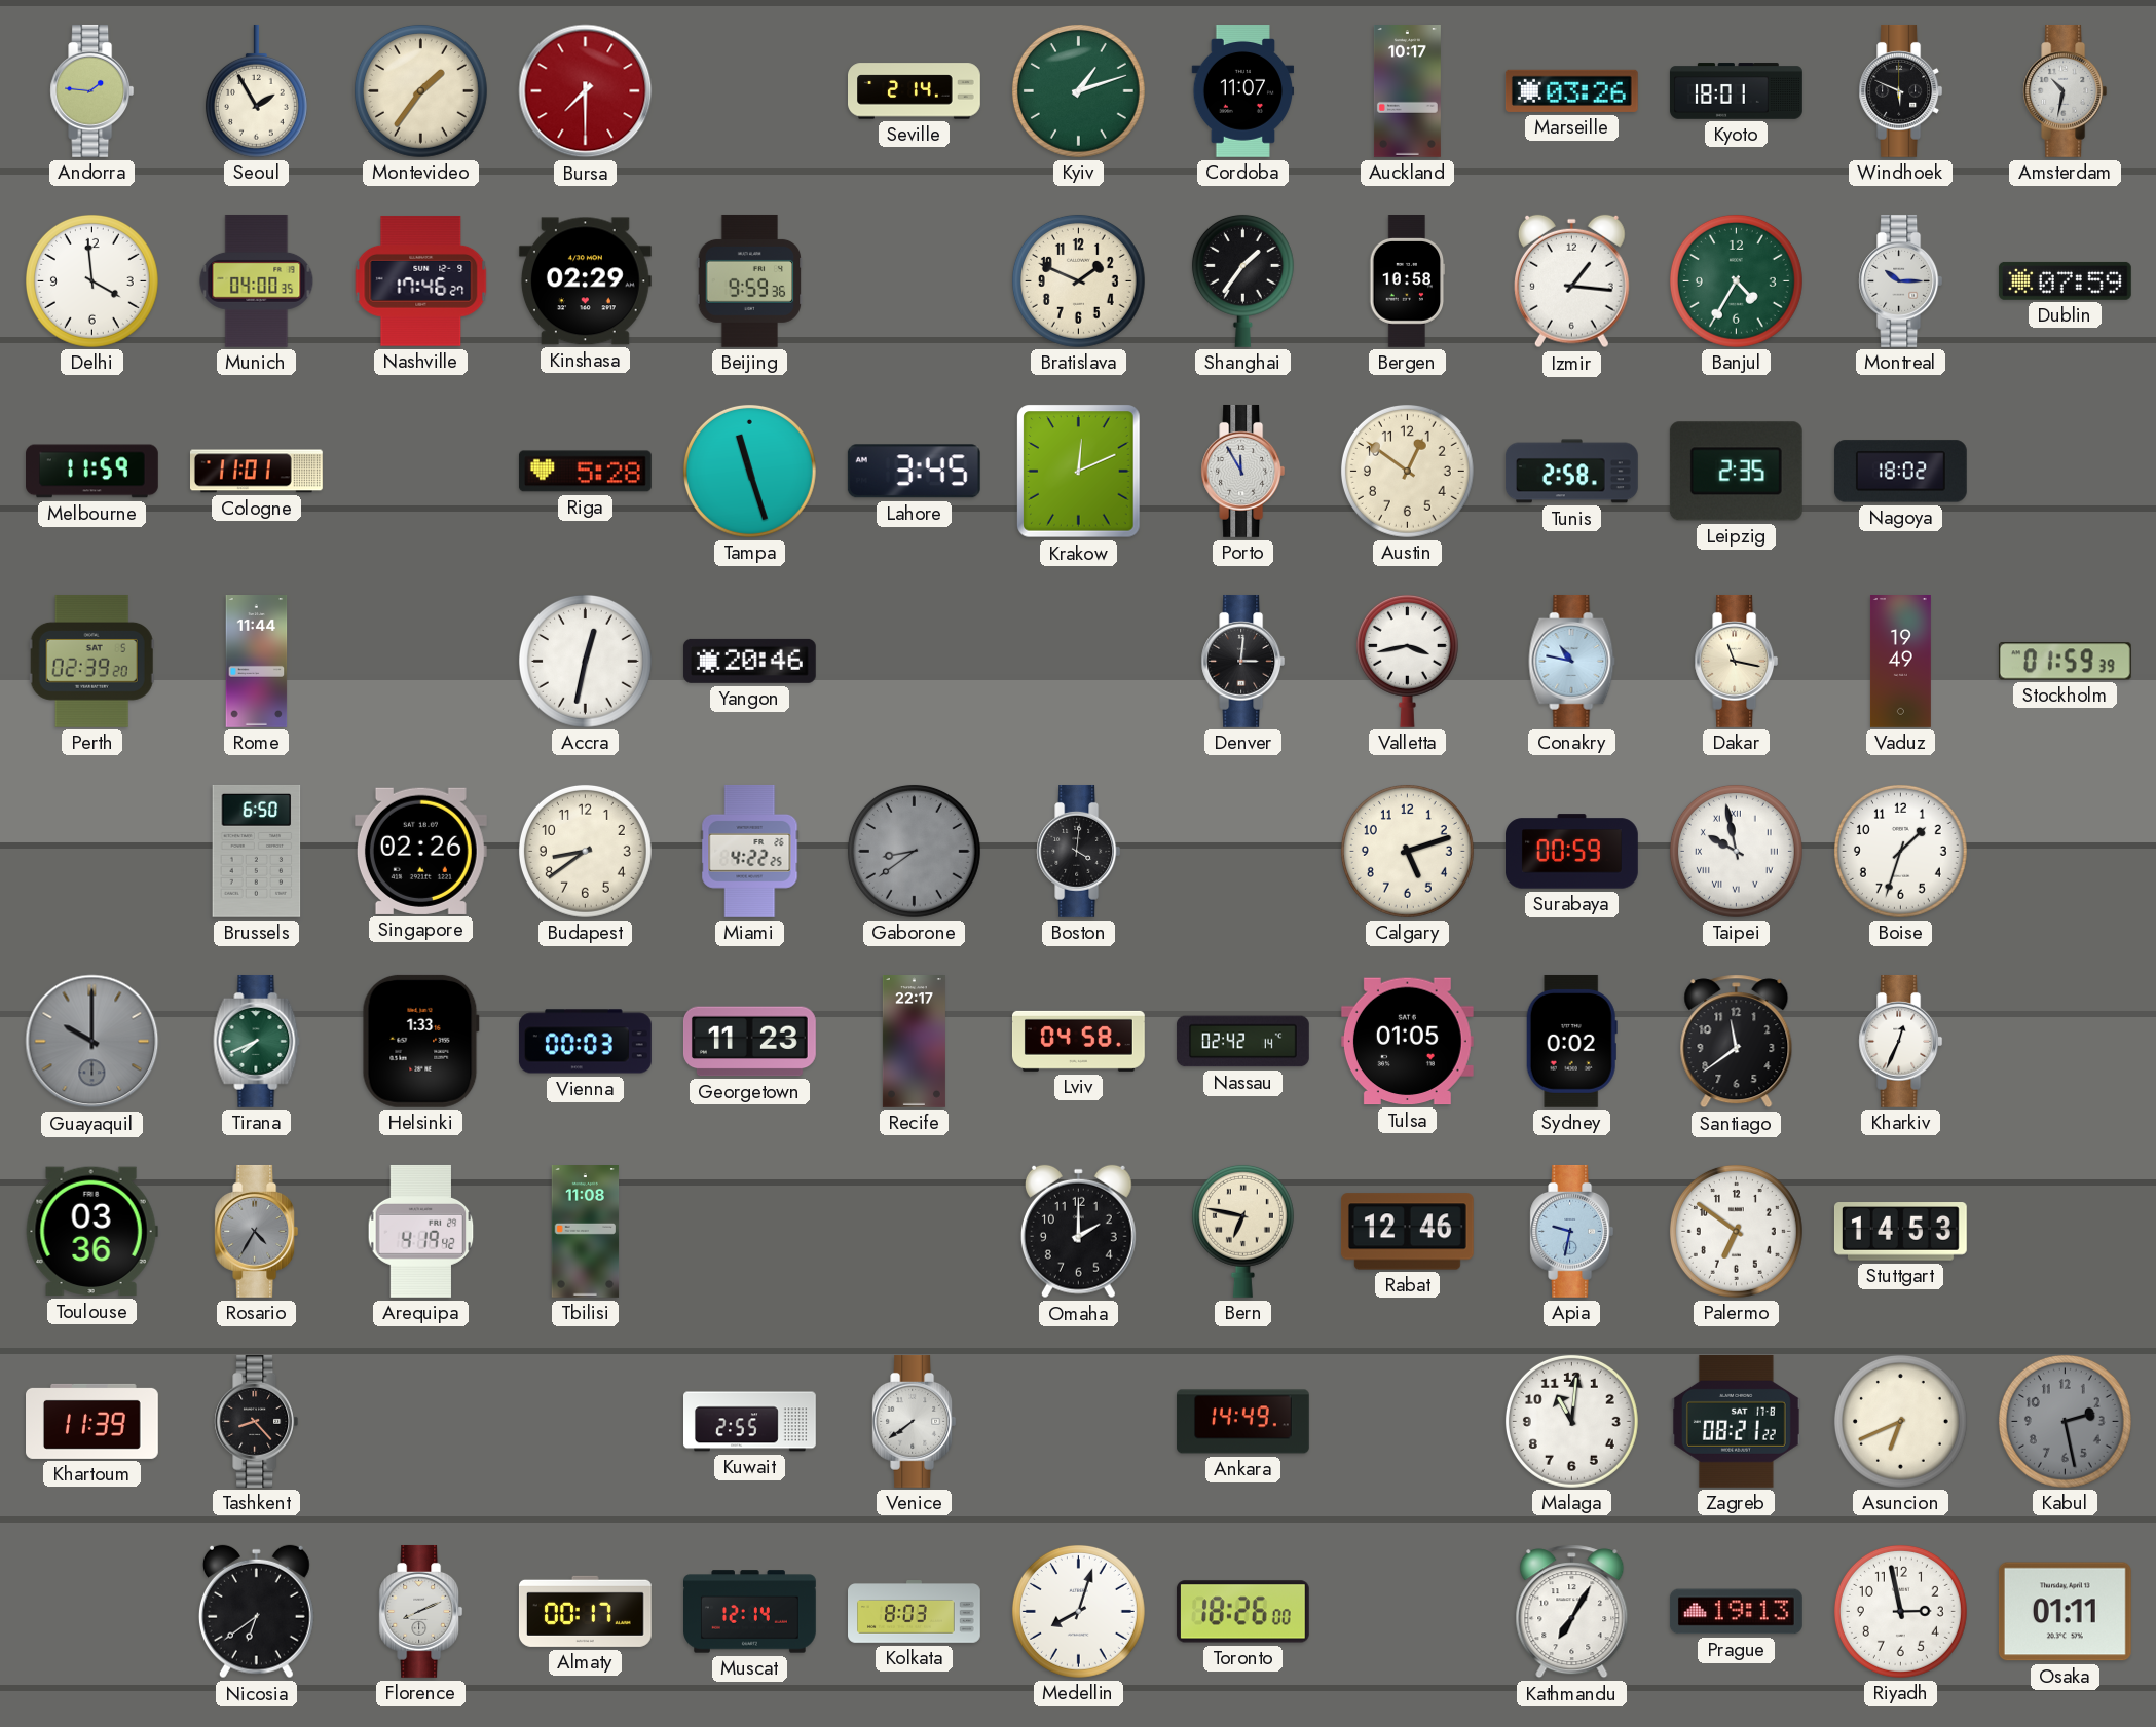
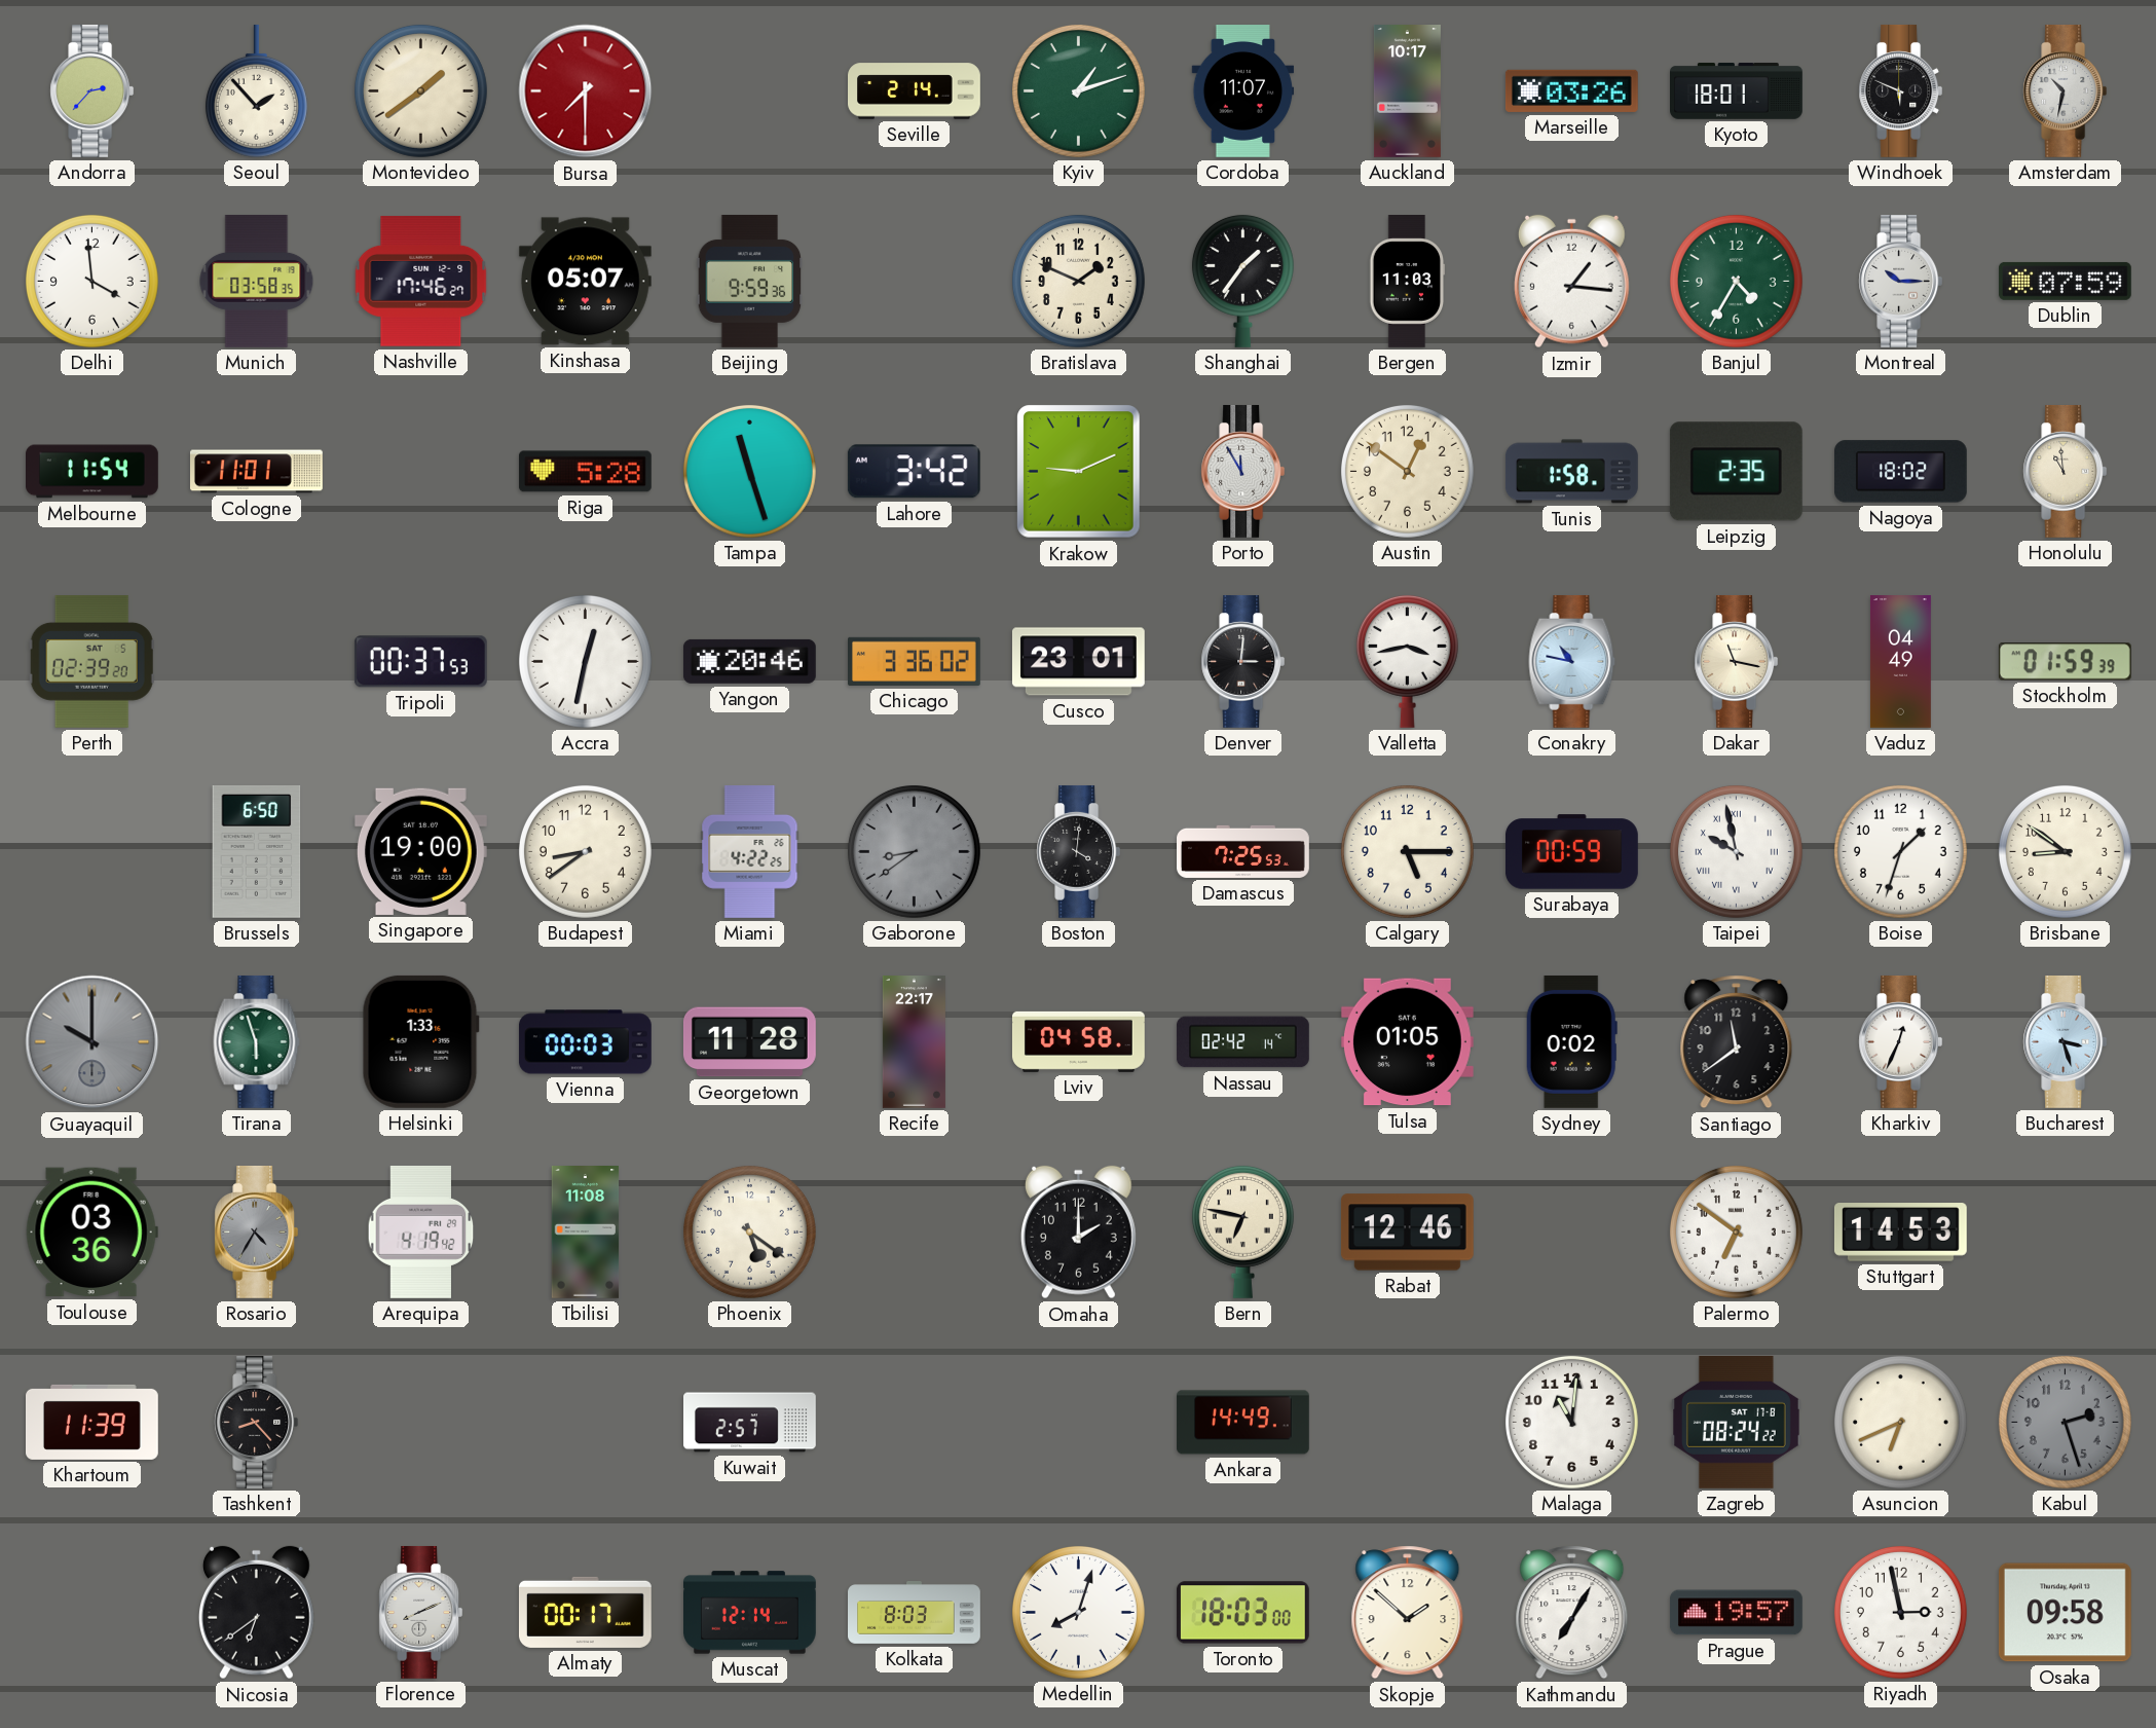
Andorra: 1:46 -> 2:37
Seoul: 1:55 -> 1:53
Montevideo: 1:36 -> 1:39
Munich: 04:00 -> 03:58
Kinshasa: 02:29 -> 05:07
Bergen: 10:58 -> 11:03
Melbourne: 11:59 -> 11:54
Lahore: 3:45 -> 3:42
Krakow: 12:11 -> 9:11
Tunis: 2:58 -> 1:58
Honolulu: none -> 10:59
Rome: 11:44 -> none
Tripoli: none -> 00:37
Chicago: none -> 3:36
Cusco: none -> 23:01
Vaduz: 19:49 -> 04:49
Singapore: 02:26 -> 19:00
Damascus: none -> 7:25
Calgary: 5:12 -> 5:15
Brisbane: none -> 8:51
Tirana: 7:41 -> 5:57
Georgetown: 11:23 -> 11:28
Bucharest: none -> 3:27
Phoenix: none -> 5:21
Apia: 9:32 -> none
Kuwait: 2:55 -> 2:57
Venice: 7:39 -> none
Zagreb: 08:21 -> 08:24
Kabul: 2:28 -> 2:27
Toronto: 18:26 -> 18:03
Skopje: none -> 1:52
Prague: 19:13 -> 19:57
Osaka: 01:11 -> 09:58
